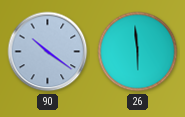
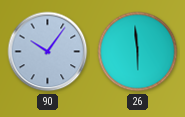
90: 10:21 -> 10:06
